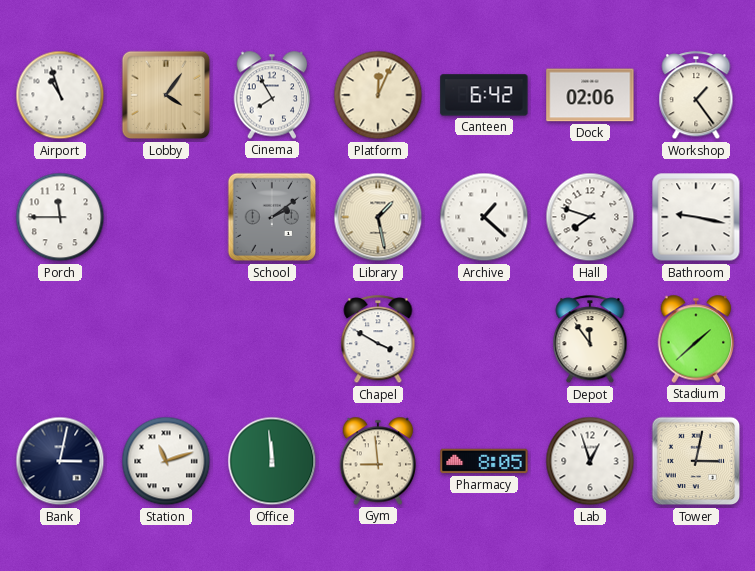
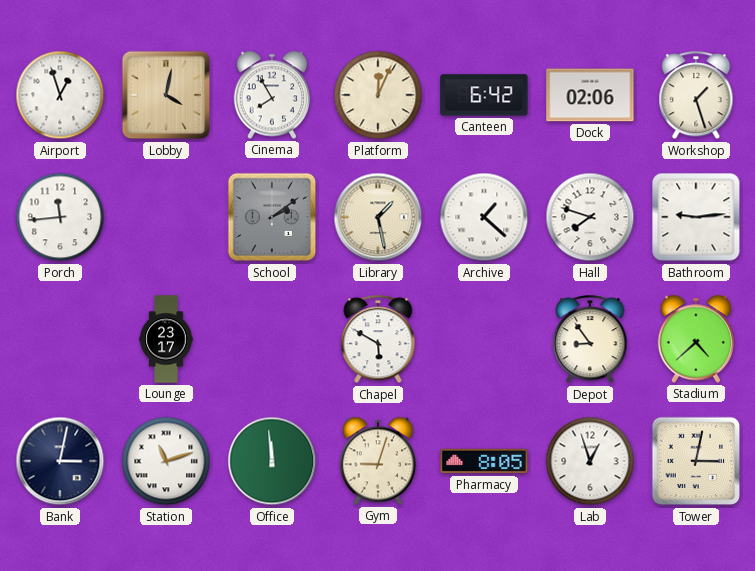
Airport: 10:57 -> 12:57
Lobby: 4:06 -> 4:02
Workshop: 1:24 -> 1:27
Porch: 11:45 -> 11:44
Bathroom: 9:17 -> 9:14
Lounge: none -> 23:17
Chapel: 3:50 -> 5:50
Depot: 11:54 -> 8:54
Stadium: 1:38 -> 4:38
Gym: 8:59 -> 9:03
